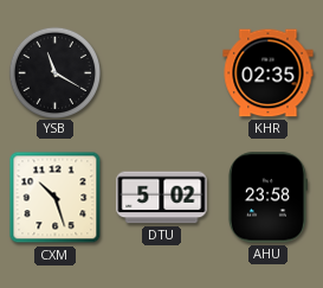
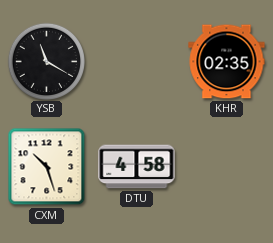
DTU: 5:02 -> 4:58
AHU: 23:58 -> none
